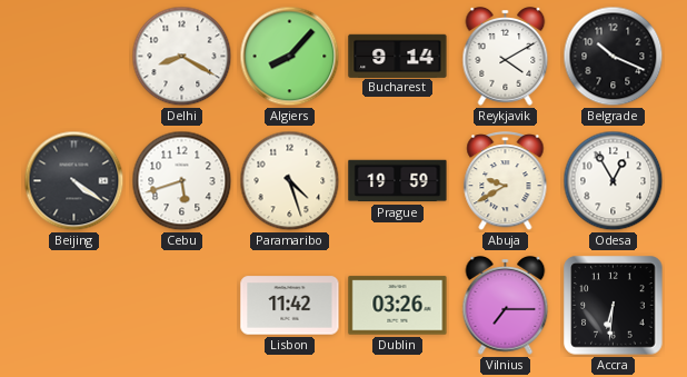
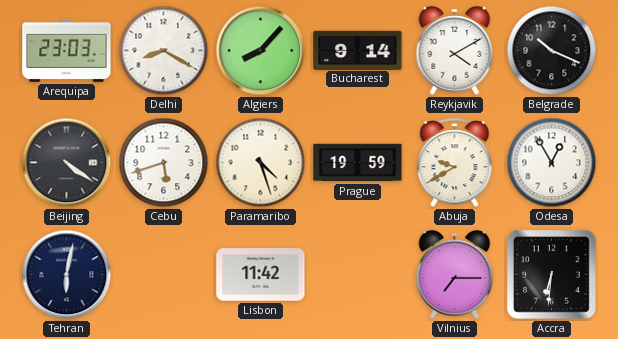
Arequipa: none -> 23:03
Tehran: none -> 6:02
Dublin: 03:26 -> none
